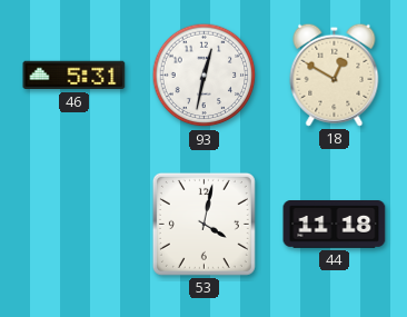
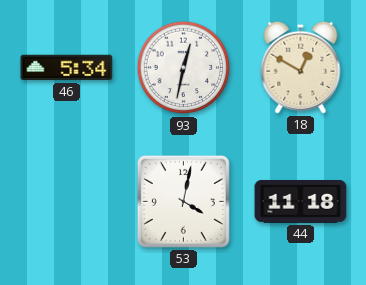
46: 5:31 -> 5:34
